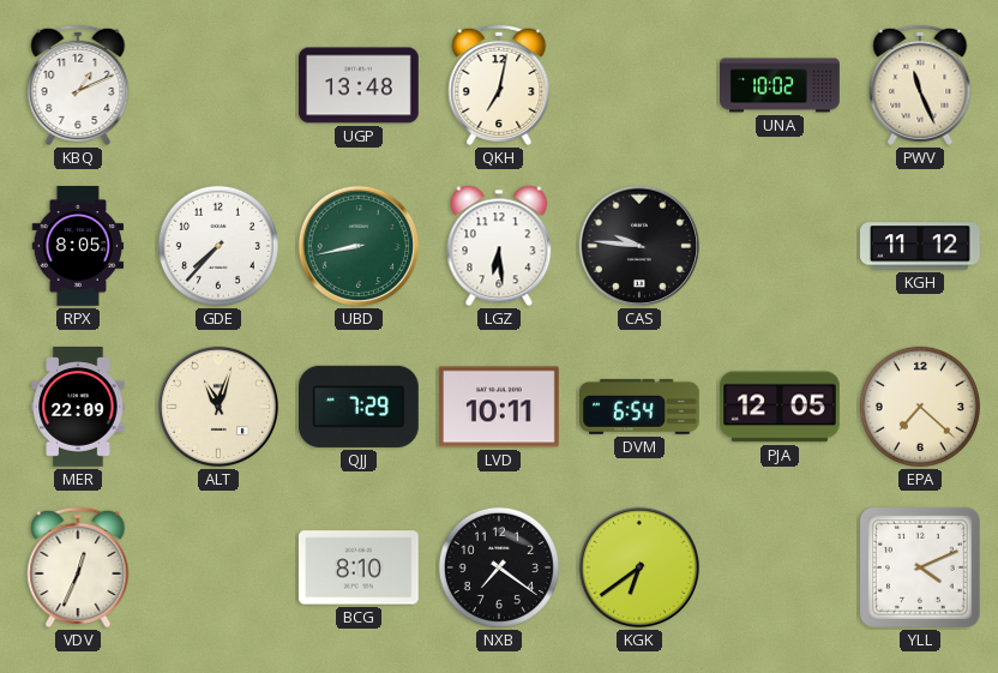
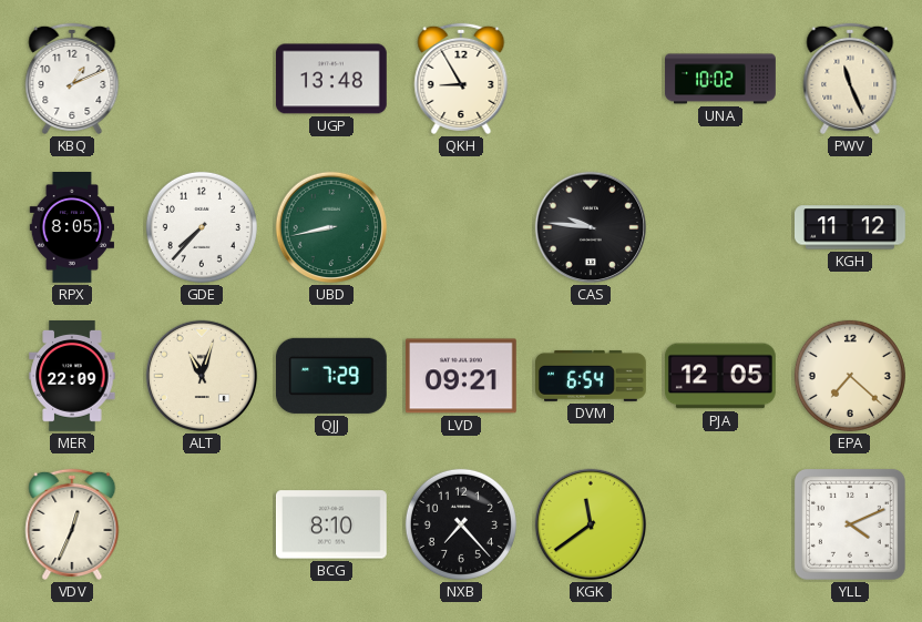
QKH: 7:02 -> 8:55
LGZ: 6:29 -> none
LVD: 10:11 -> 09:21
NXB: 7:21 -> 7:23
KGK: 6:39 -> 11:39
